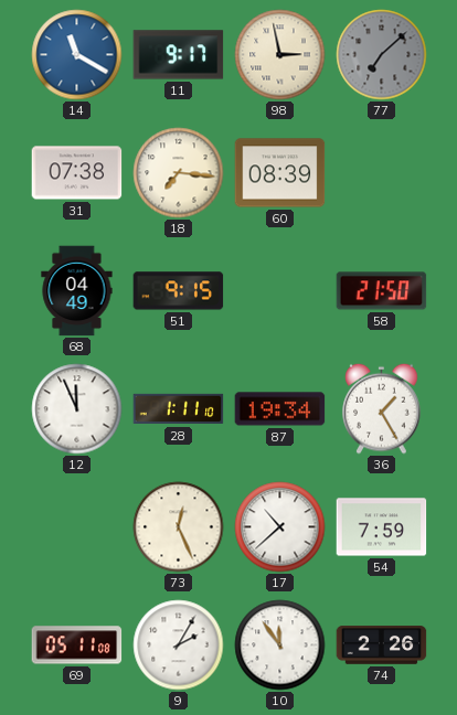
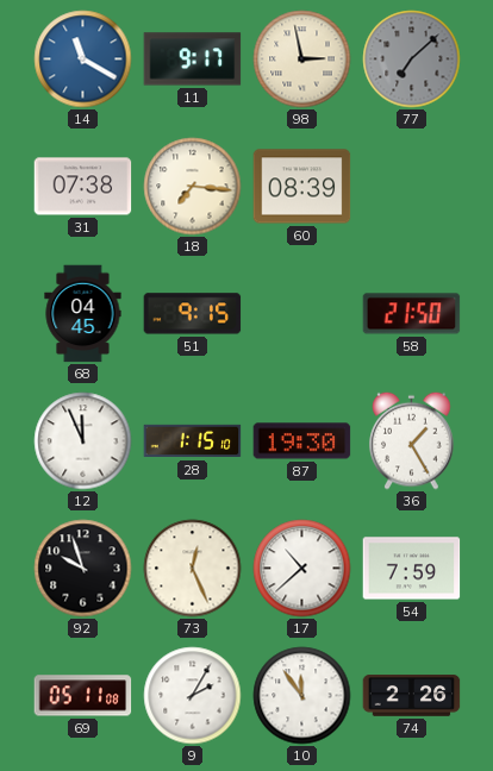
68: 04:49 -> 04:45
28: 1:11 -> 1:15
87: 19:34 -> 19:30
92: none -> 9:57
